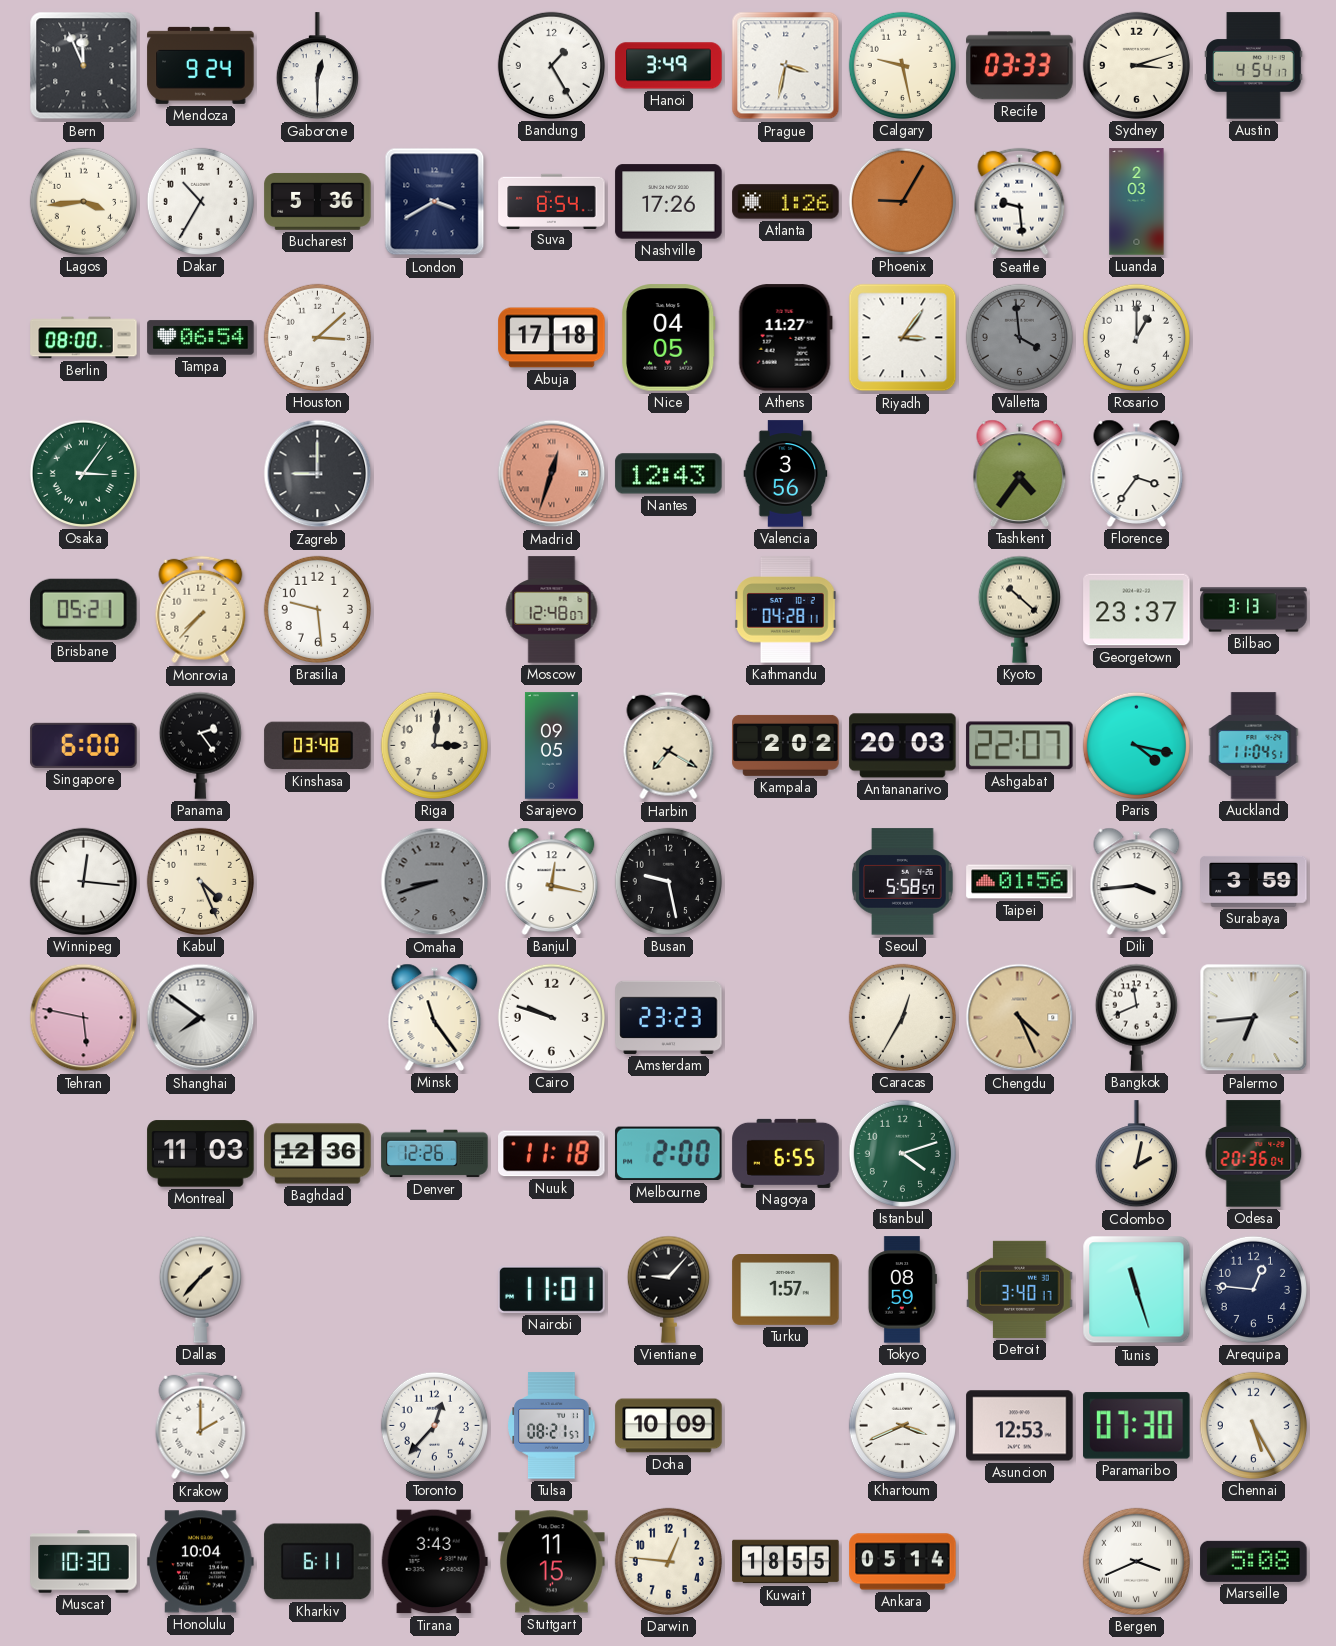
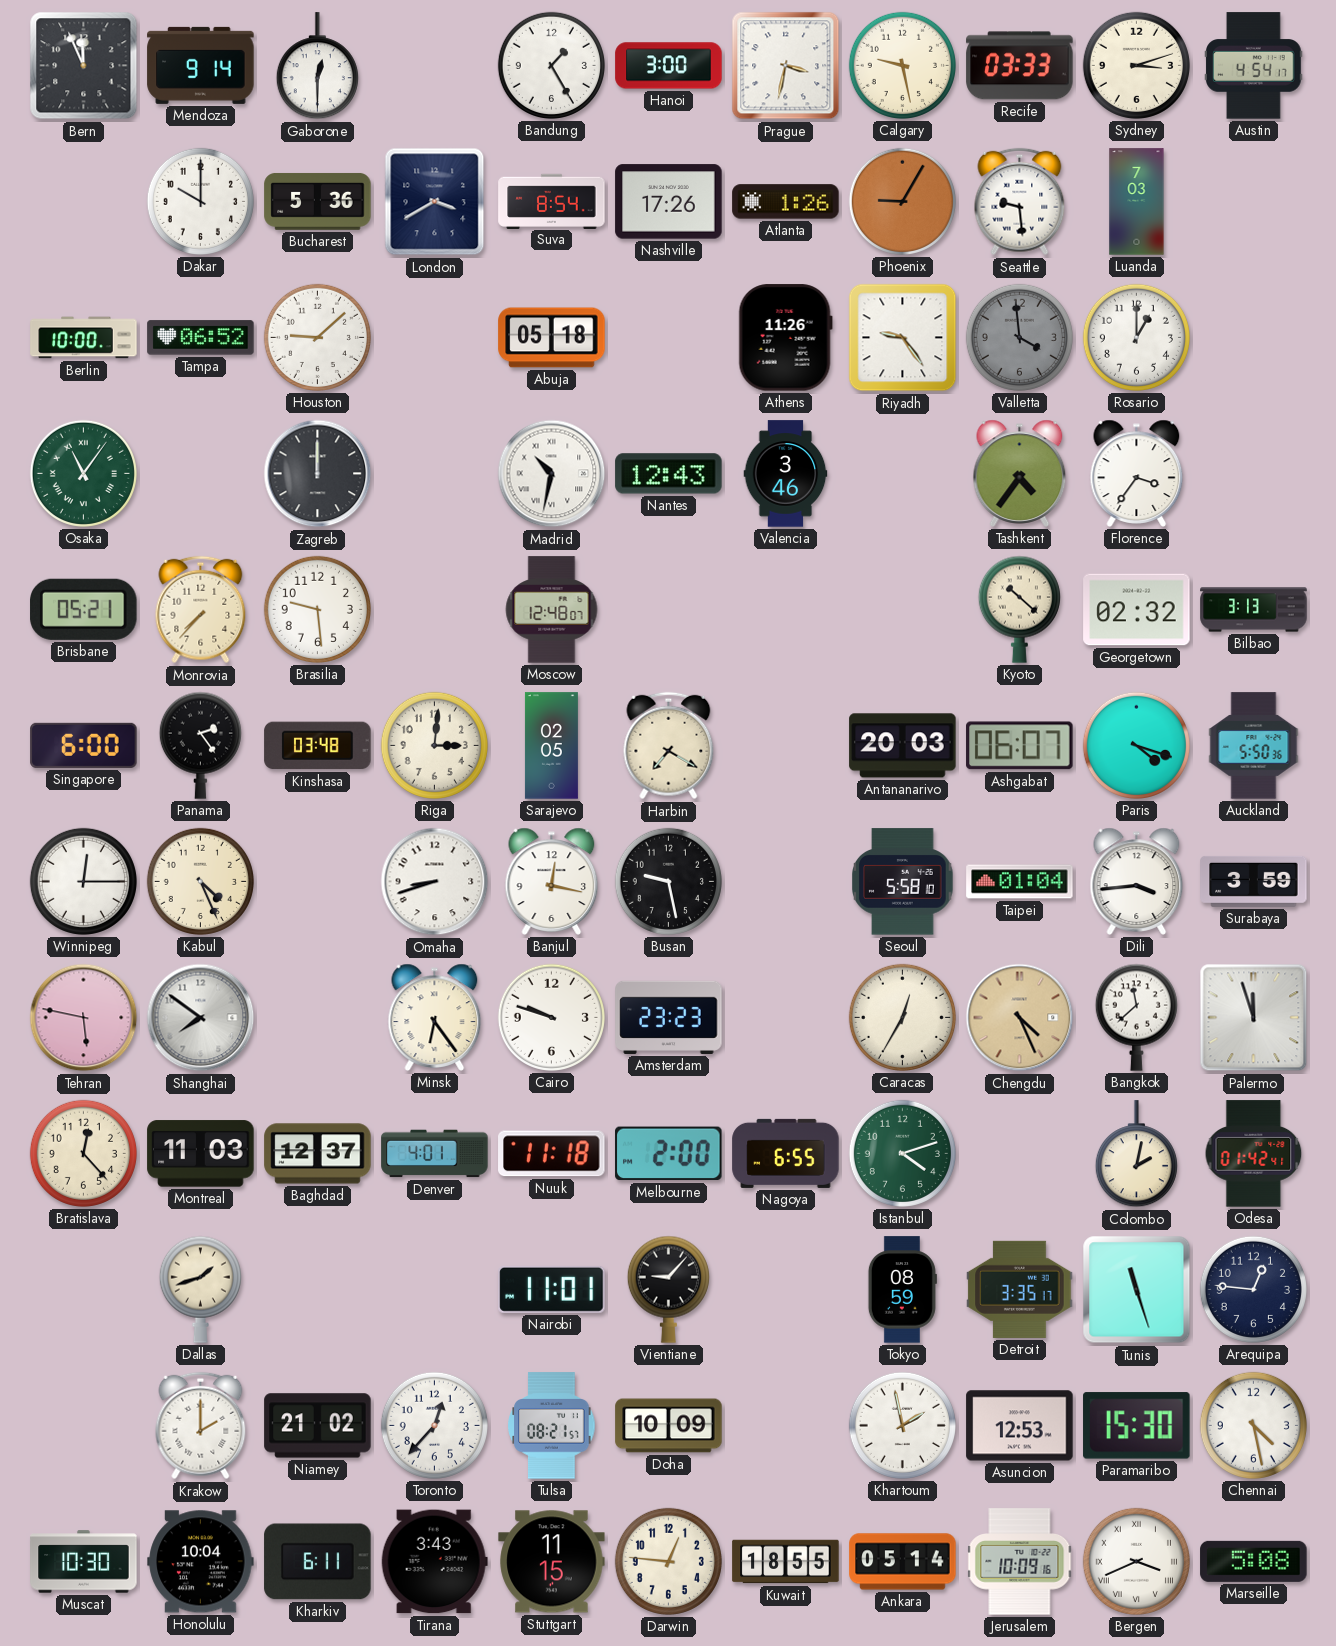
Mendoza: 9:24 -> 9:14
Hanoi: 3:49 -> 3:00
Lagos: 3:44 -> none
Dakar: 10:35 -> 10:00
Luanda: 2:03 -> 7:03
Berlin: 08:00 -> 10:00
Tampa: 06:54 -> 06:52
Houston: 3:08 -> 9:08
Abuja: 17:18 -> 05:18
Nice: 04:05 -> none
Athens: 11:27 -> 11:26
Riyadh: 3:06 -> 9:24
Osaka: 3:06 -> 11:06
Zagreb: 9:00 -> 12:00
Madrid: 12:33 -> 10:32
Madrid dial: salmon -> white
Valencia: 3:56 -> 3:46
Kathmandu: 04:28 -> none
Georgetown: 23:37 -> 02:32
Sarajevo: 09:05 -> 02:05
Kampala: 2:02 -> none
Ashgabat: 22:07 -> 06:07
Paris: 4:17 -> 4:18
Auckland: 11:04 -> 5:50
Winnipeg: 12:16 -> 12:15
Omaha dial: grey -> white
Seoul: 5:58:57 -> 5:58:10
Taipei: 01:56 -> 01:04
Minsk: 11:24 -> 6:24
Bangkok: 11:41 -> 11:38
Palermo: 6:44 -> 11:57
Bratislava: none -> 12:23
Baghdad: 12:36 -> 12:37
Denver: 12:26 -> 4:01
Odesa: 20:36 -> 01:42
Dallas: 1:37 -> 1:42
Turku: 1:57 -> none
Detroit: 3:40 -> 3:35
Niamey: none -> 21:02
Khartoum: 3:41 -> 1:58
Paramaribo: 07:30 -> 15:30
Chennai: 5:25 -> 4:28
Jerusalem: none -> 10:09
